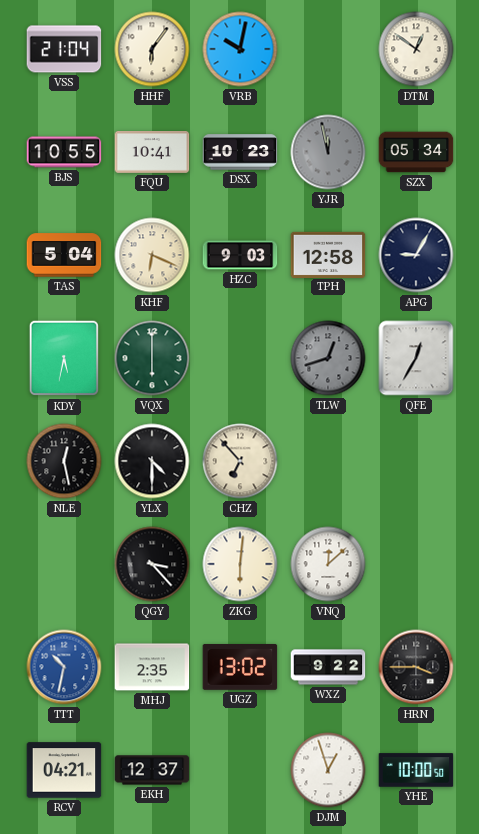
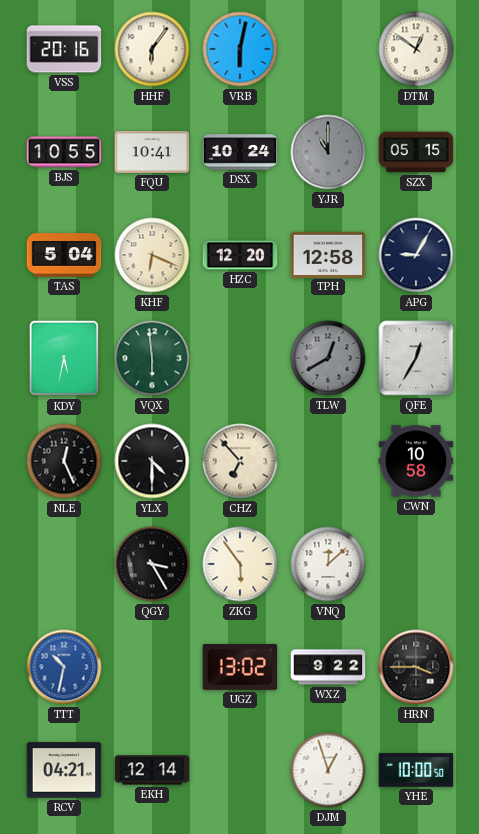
VSS: 21:04 -> 20:16
VRB: 10:02 -> 6:02
DSX: 10:23 -> 10:24
YJR: 11:58 -> 11:00
SZX: 05:34 -> 05:15
HZC: 9:03 -> 12:20
VQX: 6:00 -> 5:59
TLW: 12:42 -> 12:40
NLE: 12:28 -> 12:26
CWN: none -> 10:58
QGY: 3:23 -> 3:25
ZKG: 6:01 -> 5:54
MHJ: 2:35 -> none
EKH: 12:37 -> 12:14
